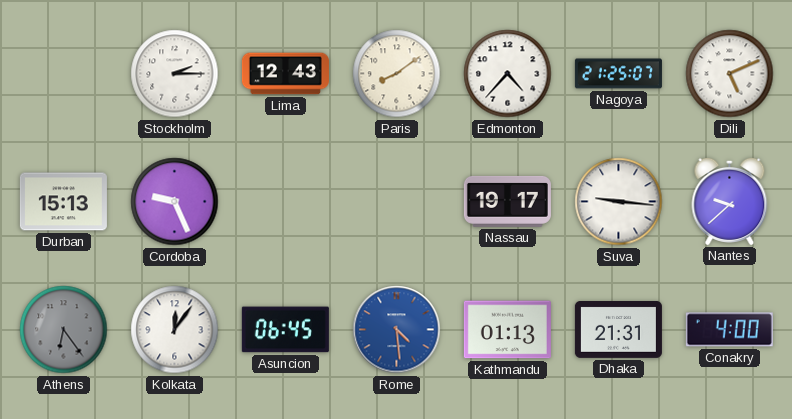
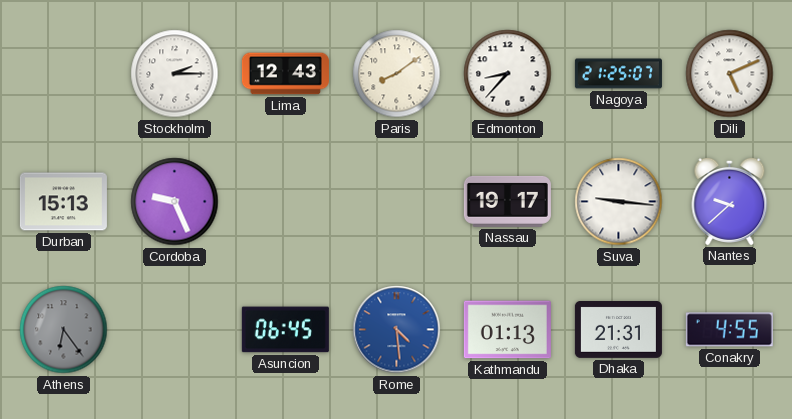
Edmonton: 4:37 -> 8:37
Kolkata: 12:06 -> none
Conakry: 4:00 -> 4:55
